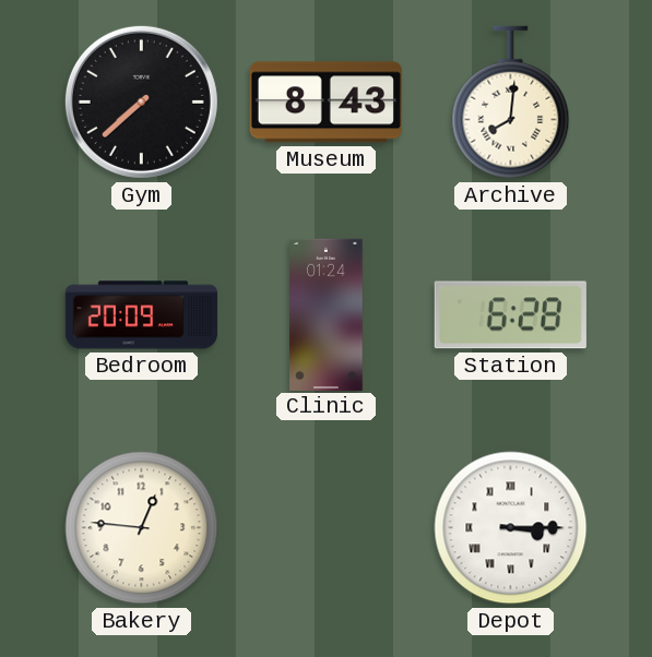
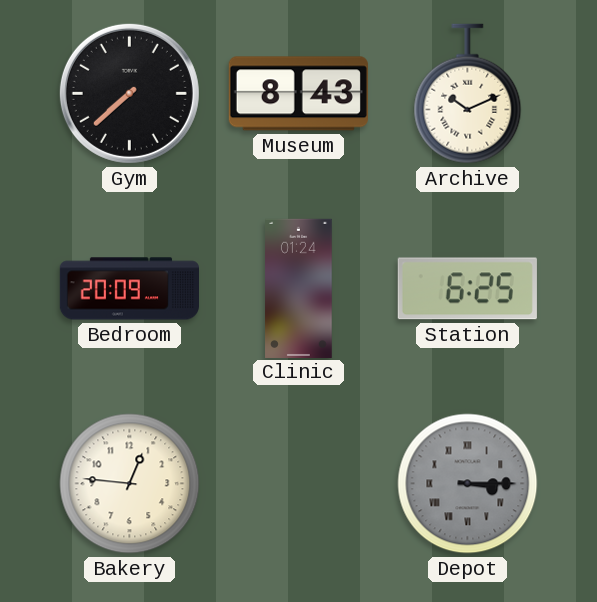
Archive: 8:01 -> 10:11
Station: 6:28 -> 6:25
Depot dial: white -> grey
